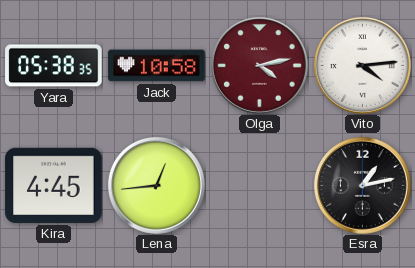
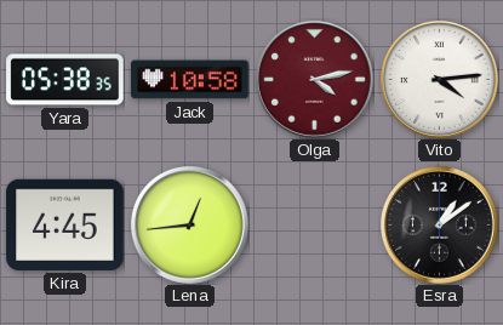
Esra: 1:13 -> 1:09
